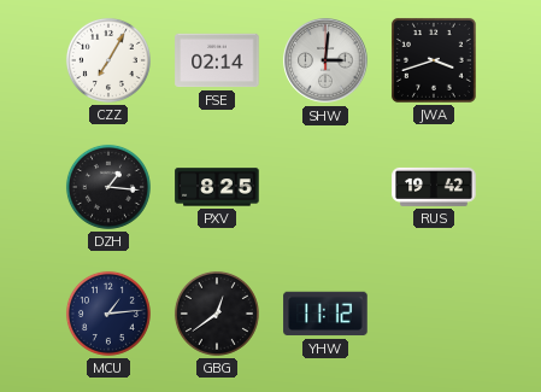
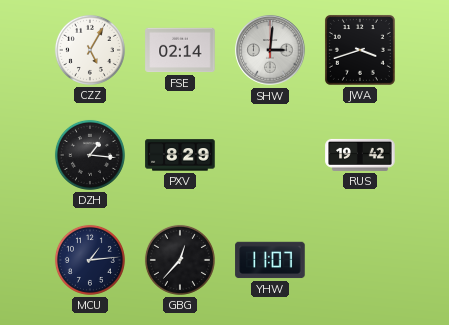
CZZ: 7:05 -> 5:05
PXV: 8:25 -> 8:29
GBG: 12:39 -> 12:37
YHW: 11:12 -> 11:07
